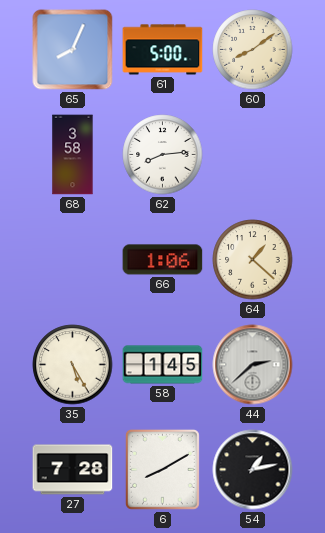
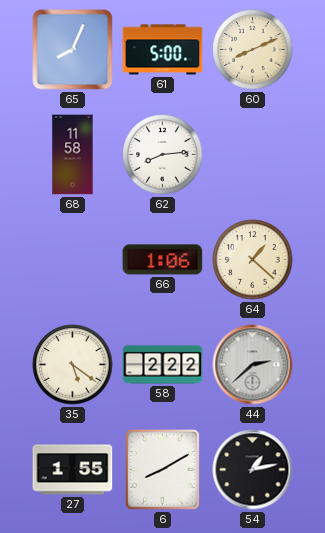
60: 8:09 -> 8:11
68: 3:58 -> 11:58
35: 5:25 -> 5:21
58: 1:45 -> 2:22
27: 7:28 -> 1:55
